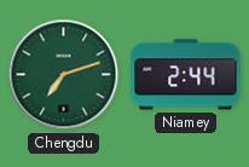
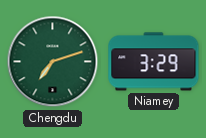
Niamey: 2:44 -> 3:29
